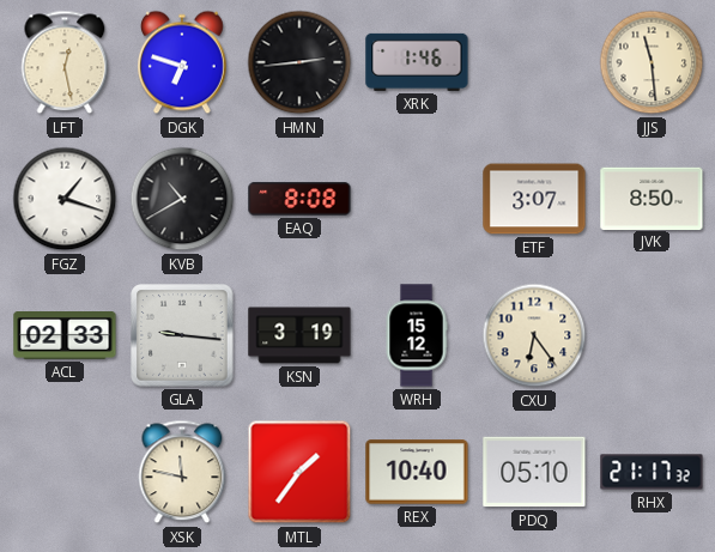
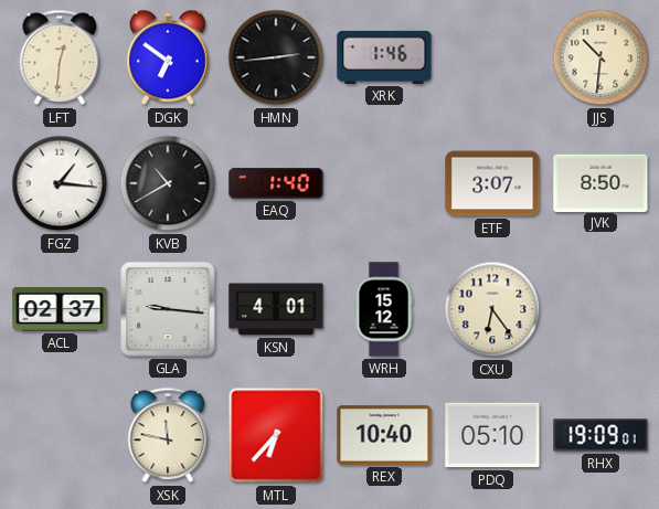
LFT: 12:28 -> 12:31
DGK: 6:48 -> 6:51
JJS: 11:29 -> 10:31
FGZ: 1:18 -> 1:16
EAQ: 8:08 -> 1:40
ACL: 02:33 -> 02:37
KSN: 3:19 -> 4:01
MTL: 1:36 -> 6:37
RHX: 21:17 -> 19:09
